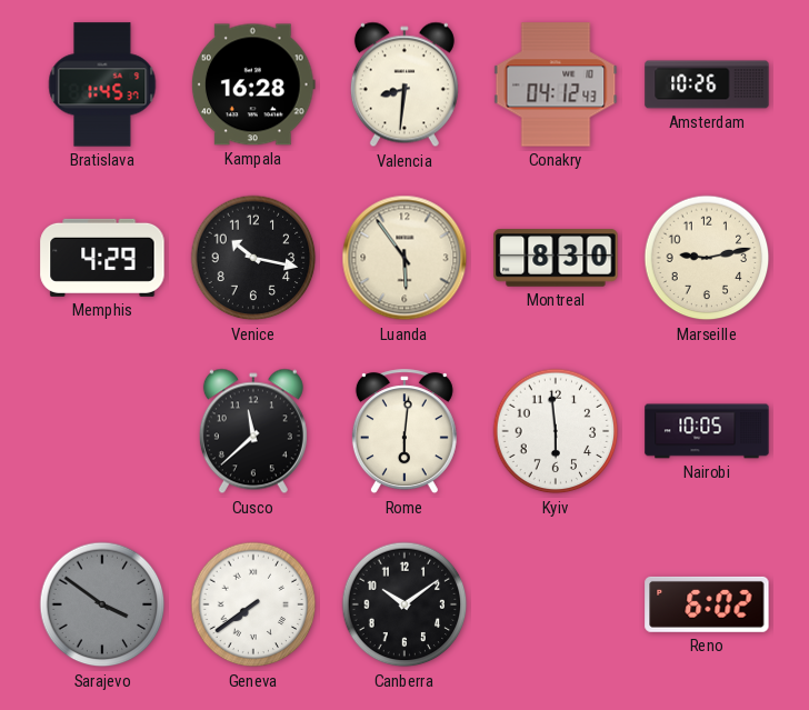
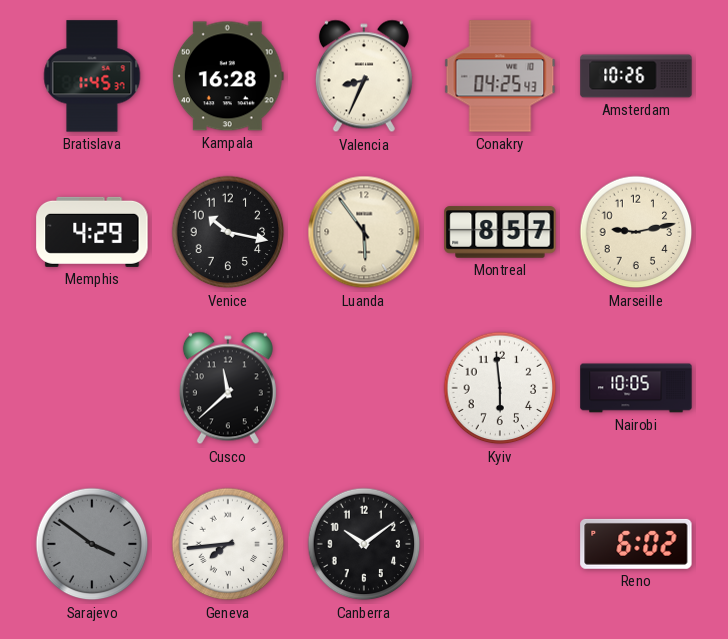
Valencia: 8:31 -> 8:34
Conakry: 04:12 -> 04:25
Montreal: 8:30 -> 8:57
Rome: 6:01 -> none
Geneva: 7:39 -> 7:44
